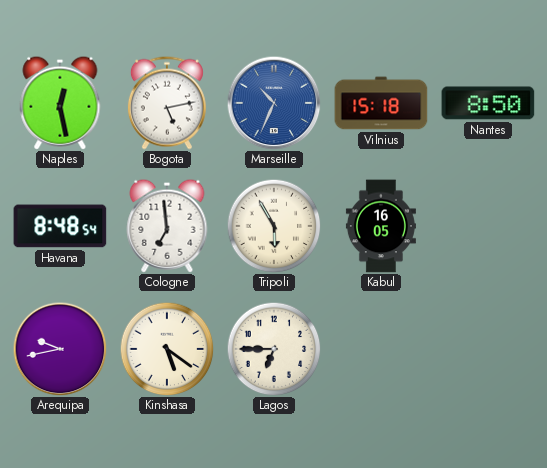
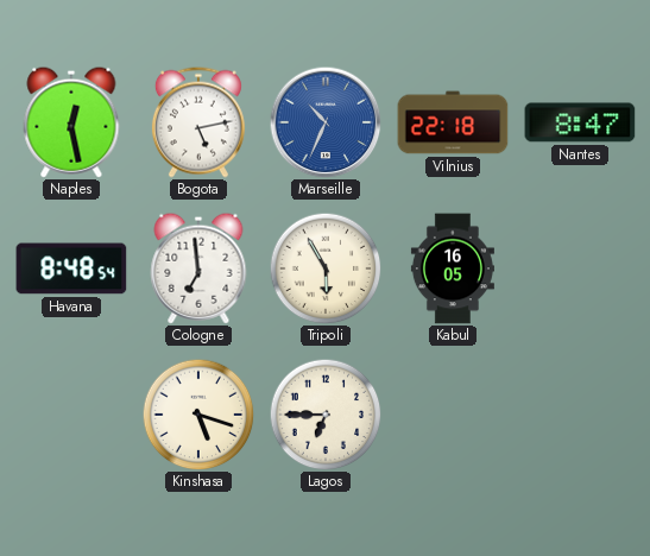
Vilnius: 15:18 -> 22:18
Nantes: 8:50 -> 8:47
Arequipa: 9:43 -> none
Kinshasa: 5:21 -> 5:18
